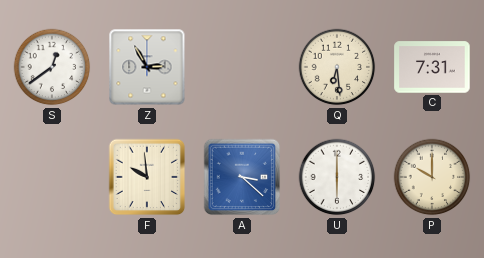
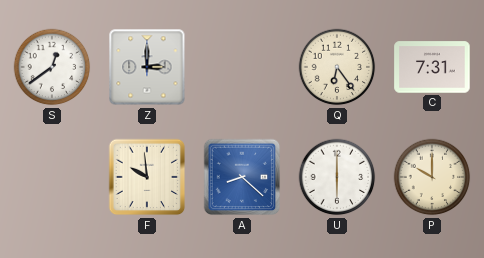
Z: 2:55 -> 3:00
Q: 6:29 -> 6:24
A: 3:22 -> 8:22
